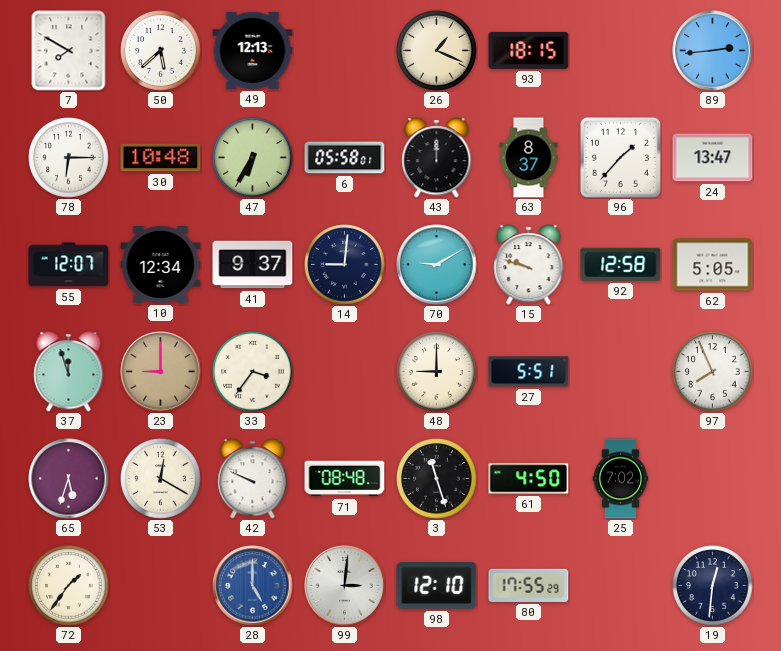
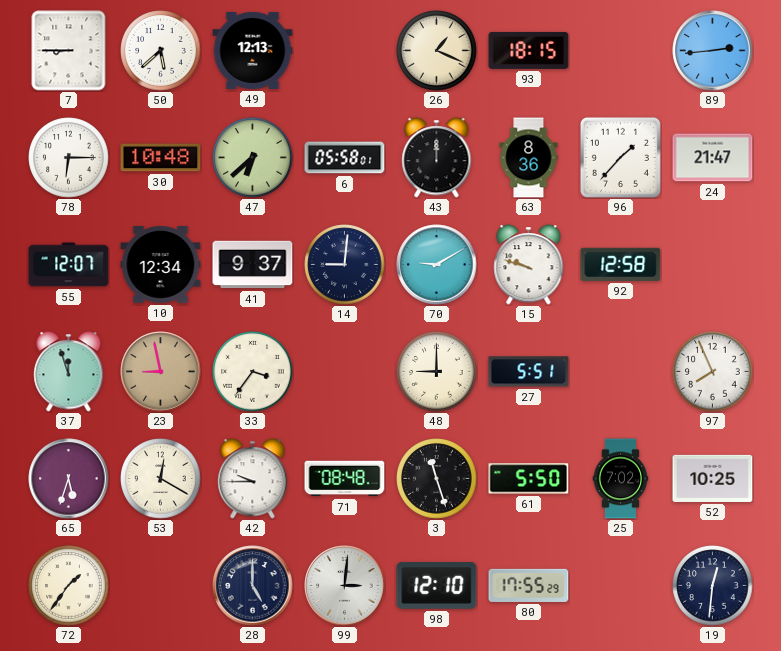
7: 7:50 -> 8:45
47: 6:35 -> 6:38
63: 8:37 -> 8:36
24: 13:47 -> 21:47
62: 5:05 -> none
23: 9:00 -> 8:58
42: 9:49 -> 9:45
61: 4:50 -> 5:50
52: none -> 10:25
28 dial: blue -> navy
